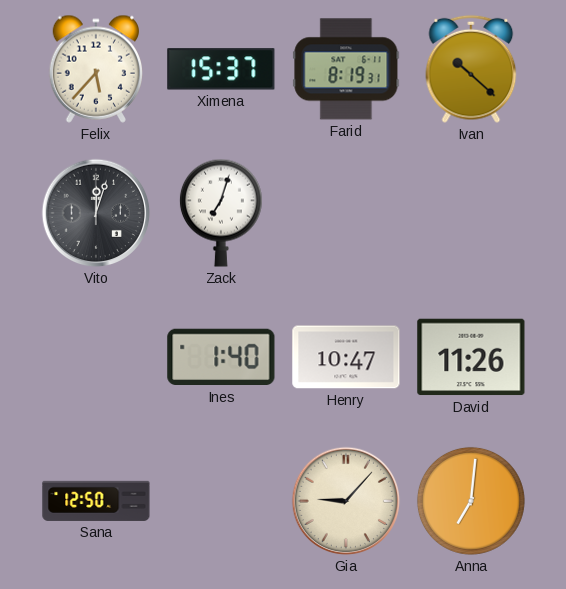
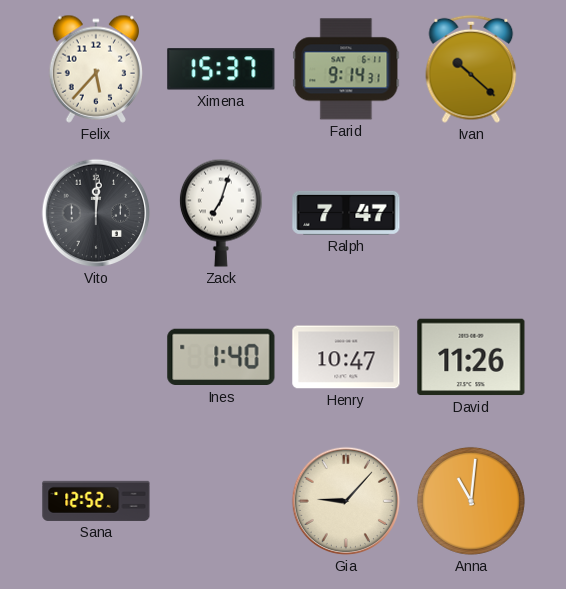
Farid: 8:19 -> 9:14
Vito: 12:03 -> 12:01
Ralph: none -> 7:47
Sana: 12:50 -> 12:52
Anna: 7:01 -> 11:01
